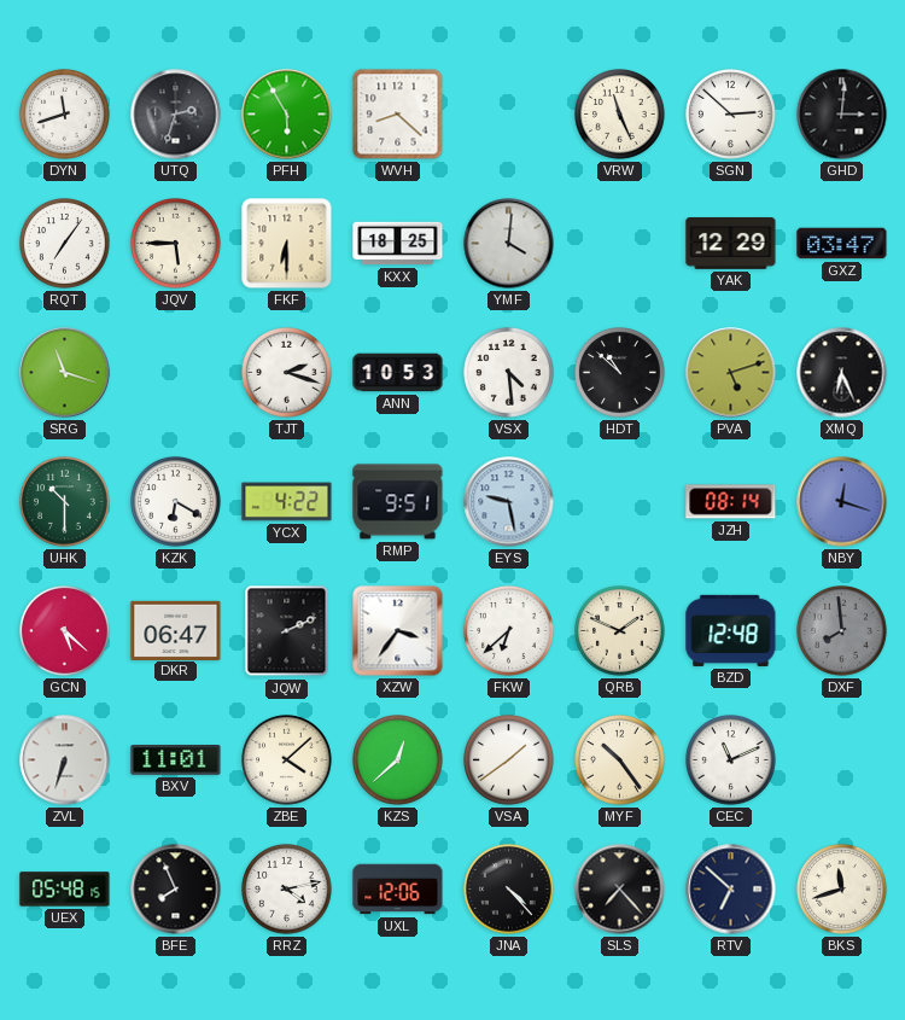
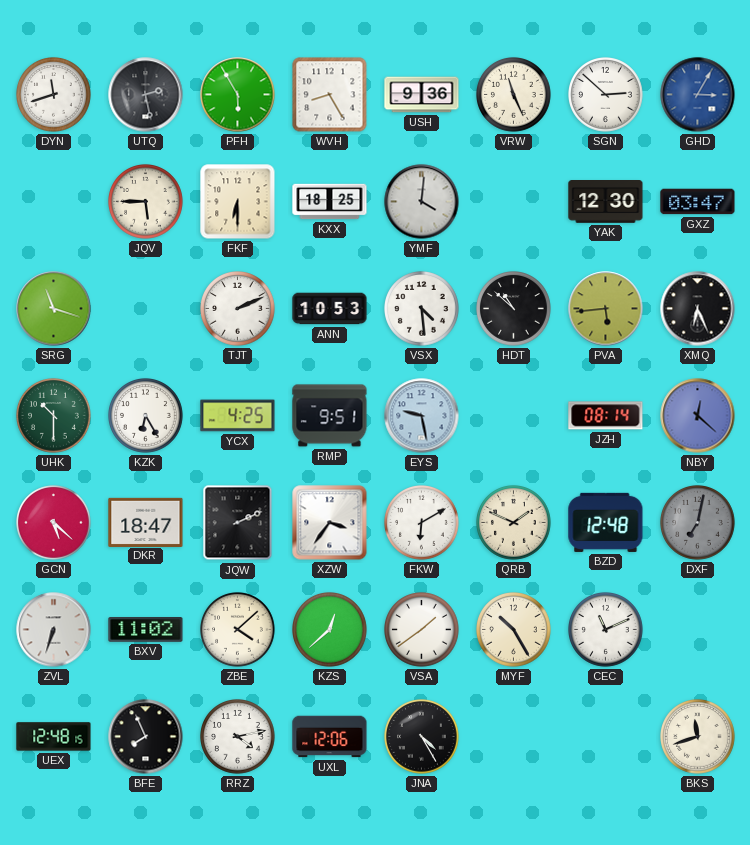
UTQ: 2:33 -> 2:28
WVH: 8:22 -> 8:25
USH: none -> 9:36
GHD: 3:01 -> 3:05
GHD dial: black -> blue
RQT: 7:06 -> none
YAK: 12:29 -> 12:30
TJT: 2:18 -> 2:11
PVA: 5:12 -> 5:44
KZK: 6:20 -> 6:25
YCX: 4:22 -> 4:25
NBY: 12:18 -> 12:22
DKR: 06:47 -> 18:47
FKW: 6:38 -> 6:10
DXF: 7:59 -> 7:02
BXV: 11:01 -> 11:02
MYF: 10:24 -> 10:25
UEX: 05:48 -> 12:48
JNA: 4:23 -> 4:25
SLS: 7:23 -> none
RTV: 6:52 -> none
